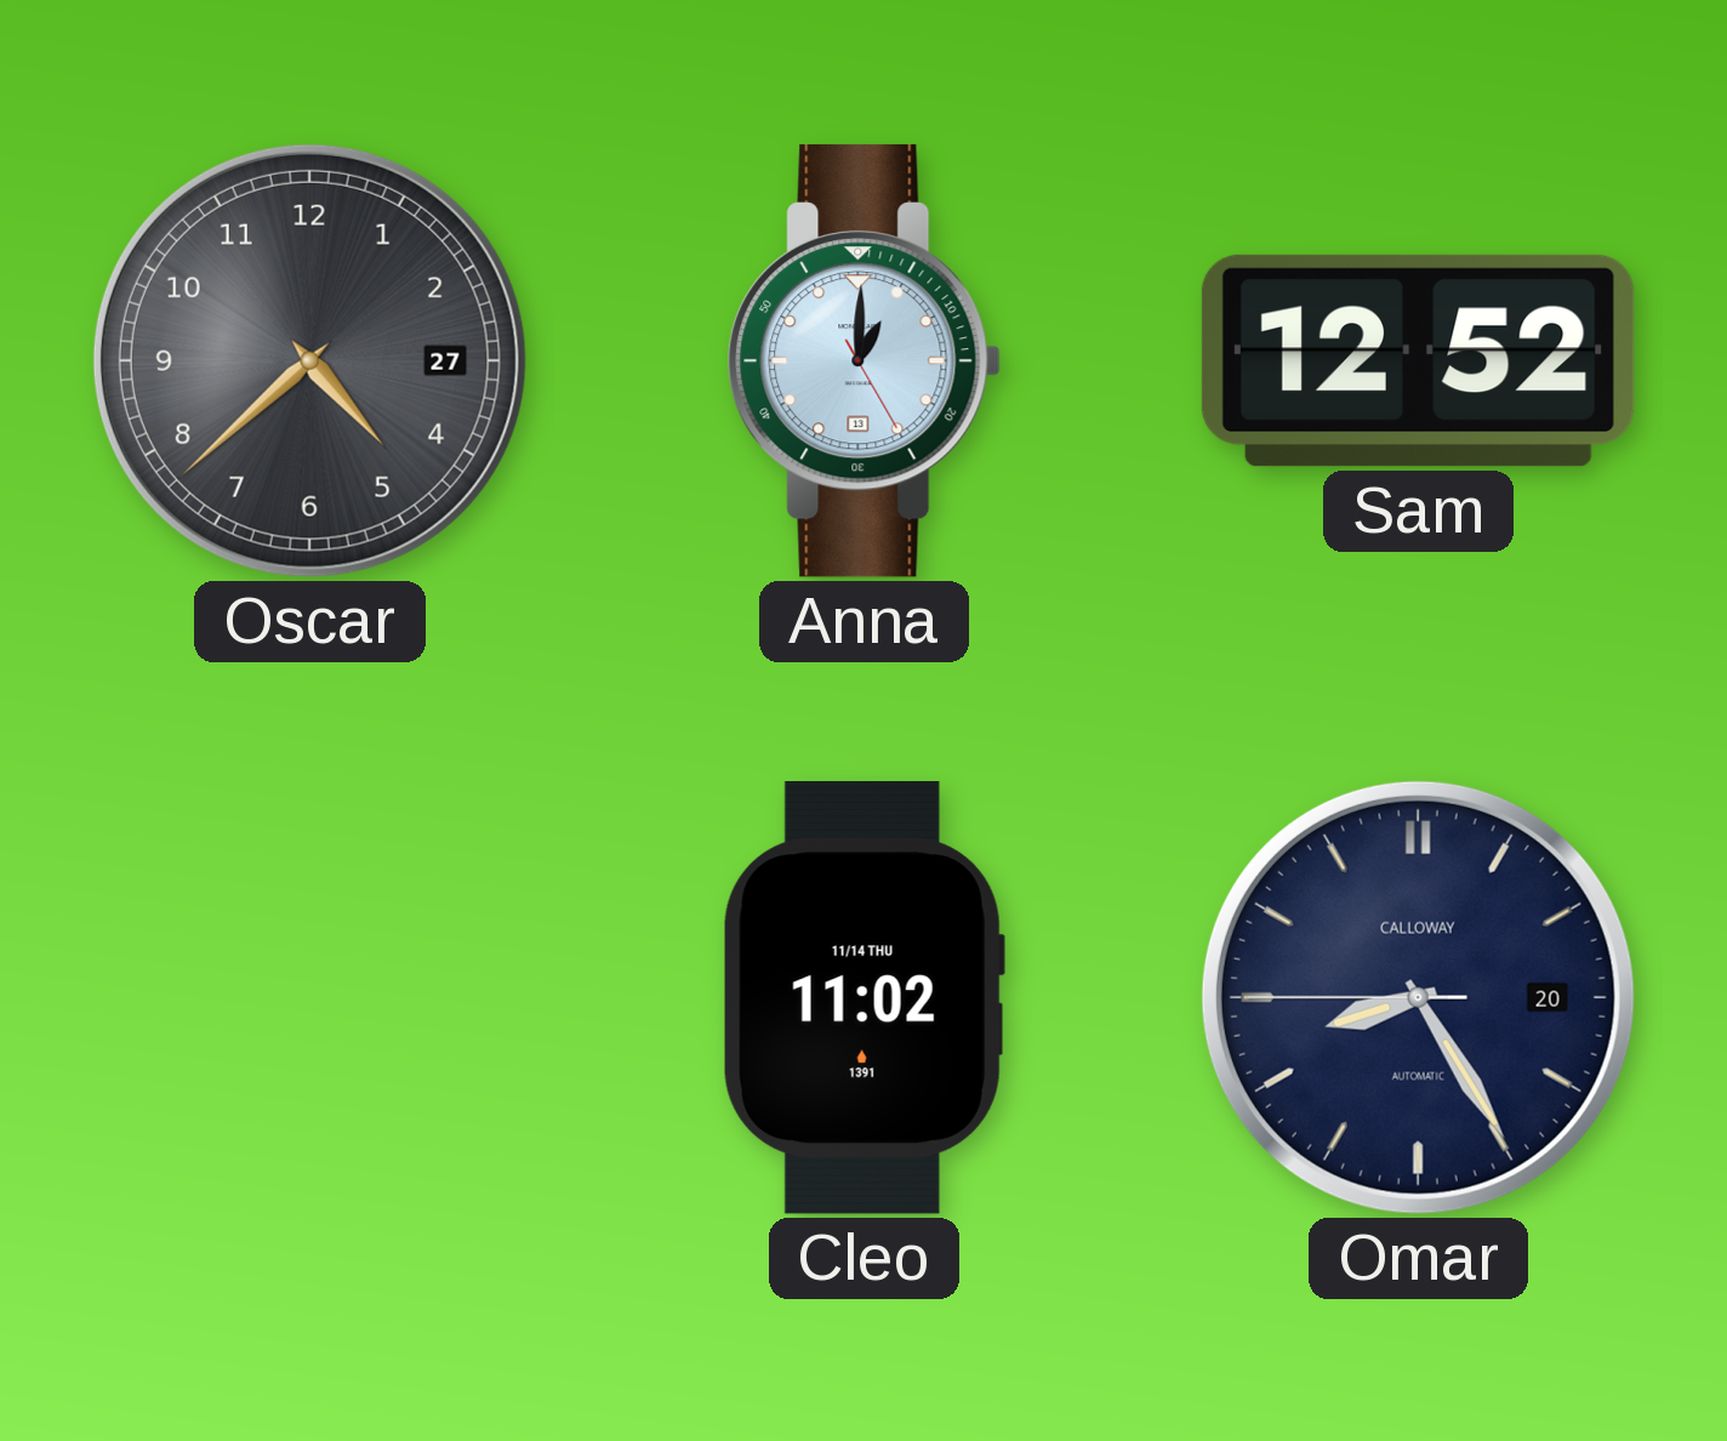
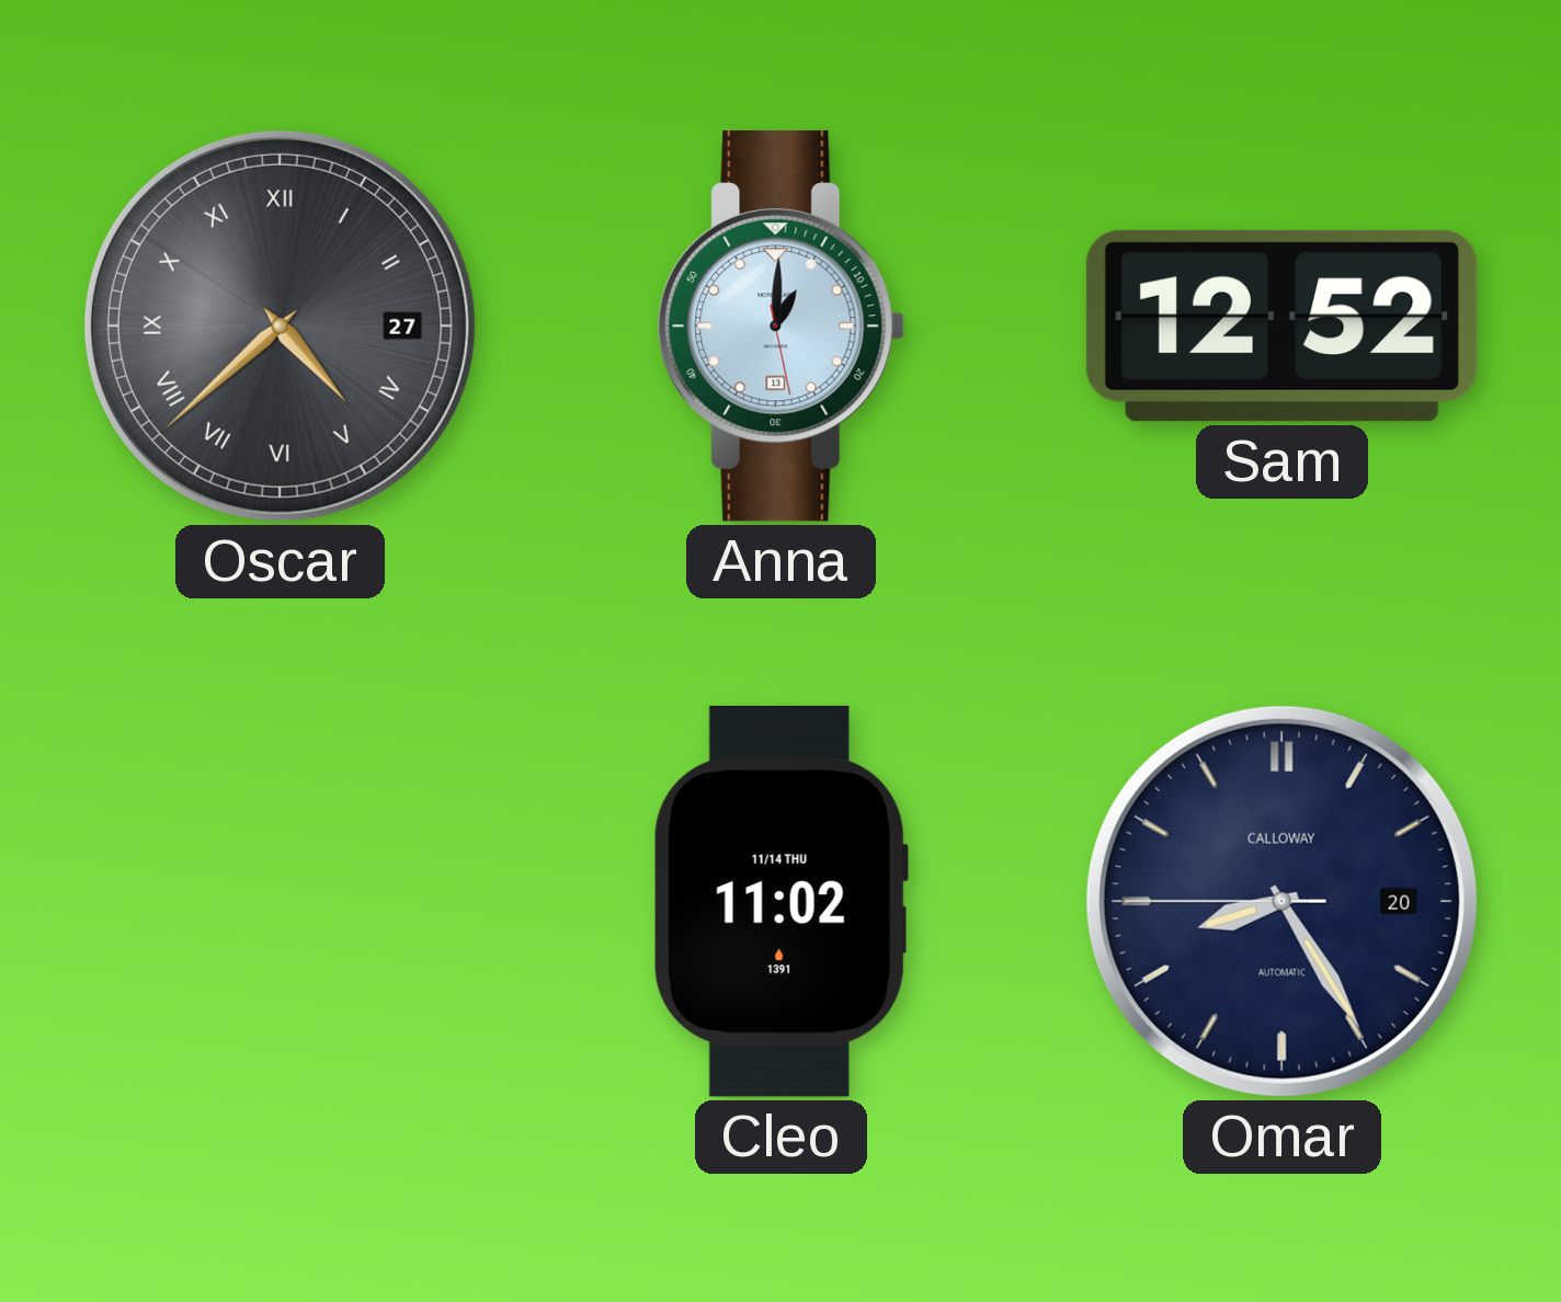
Oscar numerals: Arabic -> Roman
Anna: 1:00:25 -> 1:00:28
